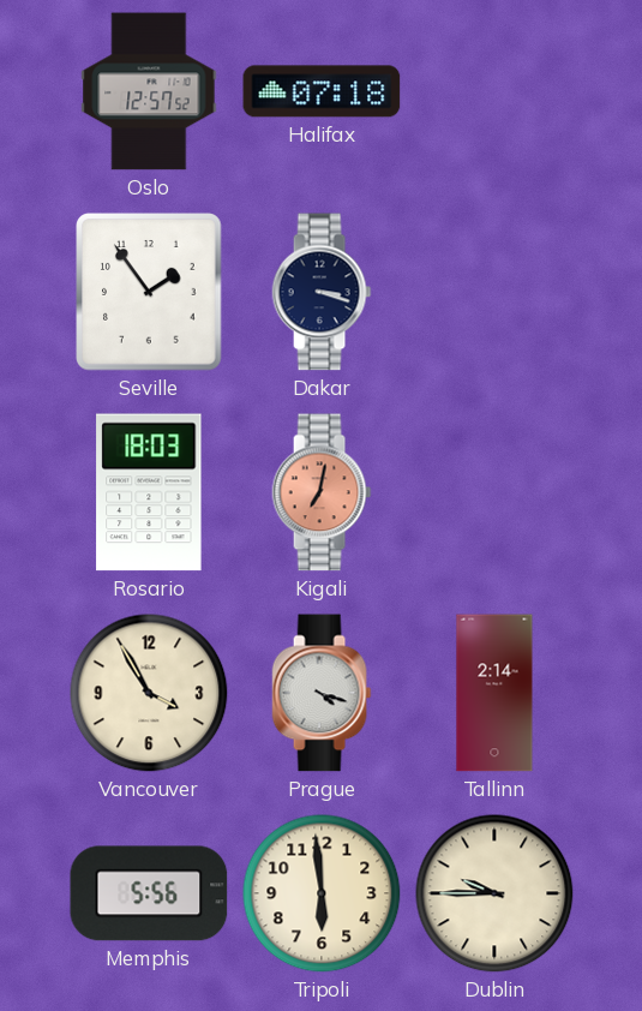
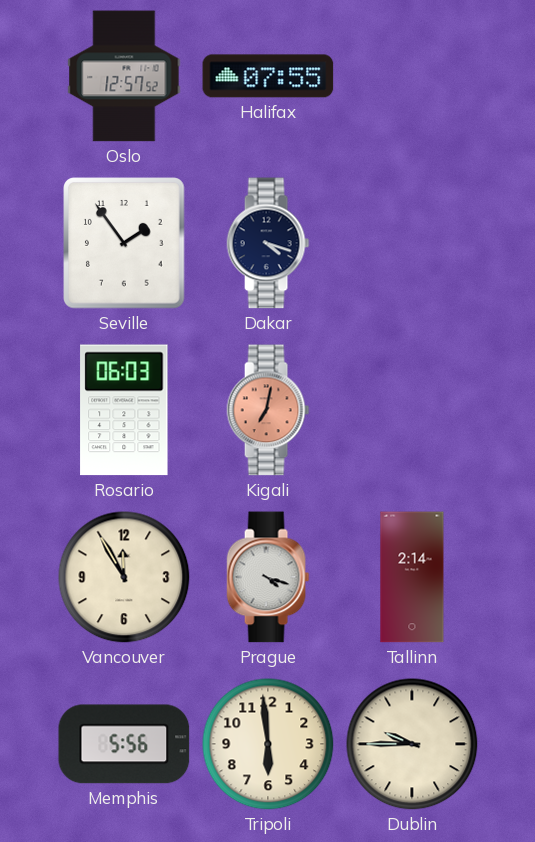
Halifax: 07:18 -> 07:55
Dakar: 3:18 -> 4:18
Rosario: 18:03 -> 06:03
Vancouver: 3:55 -> 11:55
